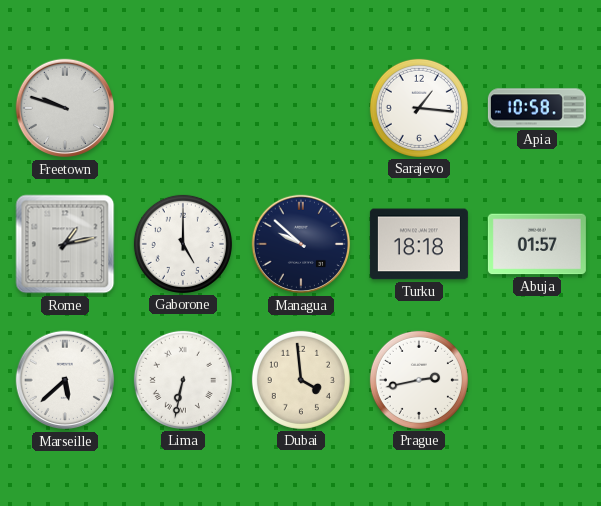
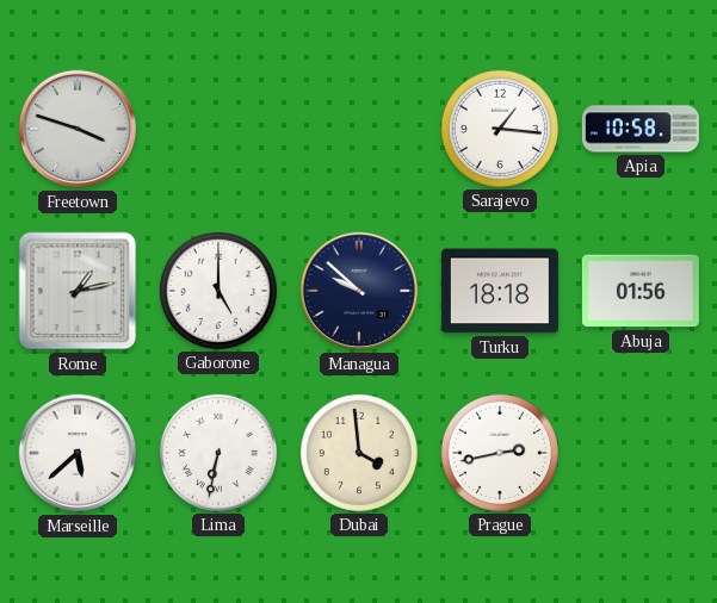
Freetown: 9:48 -> 3:48
Abuja: 01:57 -> 01:56
